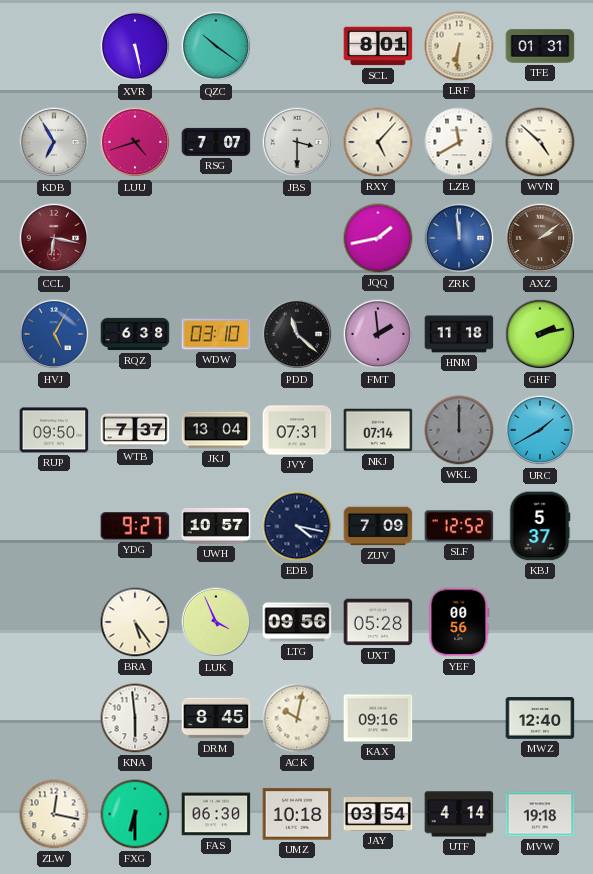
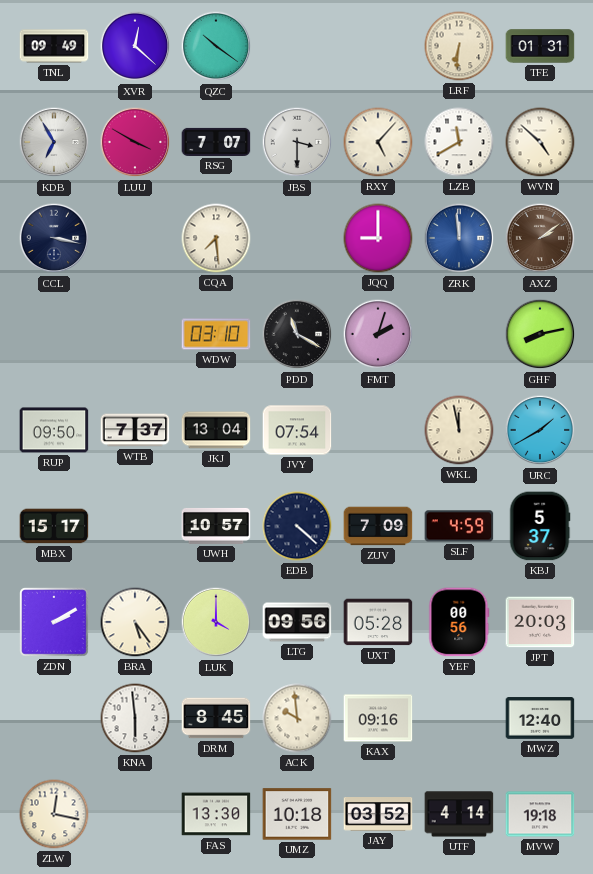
TNL: none -> 09:49
XVR: 5:28 -> 12:22
SCL: 8:01 -> none
LUU: 4:42 -> 3:50
CCL: 6:17 -> 3:17
CCL dial: burgundy -> navy
CQA: none -> 7:29
JQQ: 1:43 -> 9:00
HVJ: 5:05 -> none
RQZ: 6:38 -> none
PDD: 11:22 -> 11:20
FMT: 1:59 -> 2:03
HNM: 11:18 -> none
GHF: 2:13 -> 8:13
JVY: 07:31 -> 07:54
NKJ: 07:14 -> none
WKL: 12:00 -> 11:58
WKL dial: grey -> cream
MBX: none -> 15:17
YDG: 9:27 -> none
EDB: 4:17 -> 4:22
SLF: 12:52 -> 4:59
ZDN: none -> 2:10
LUK: 3:56 -> 4:00
JPT: none -> 20:03
ACK: 10:02 -> 9:59
FXG: 6:30 -> none
FAS: 06:30 -> 13:30
JAY: 03:54 -> 03:52
